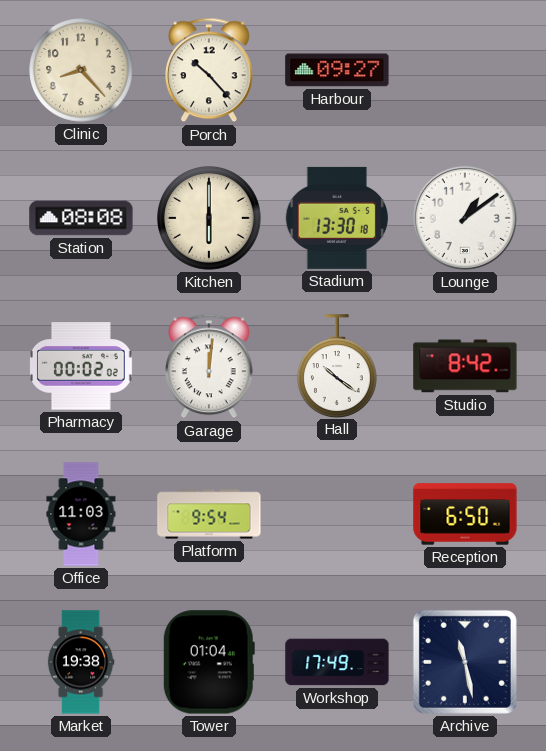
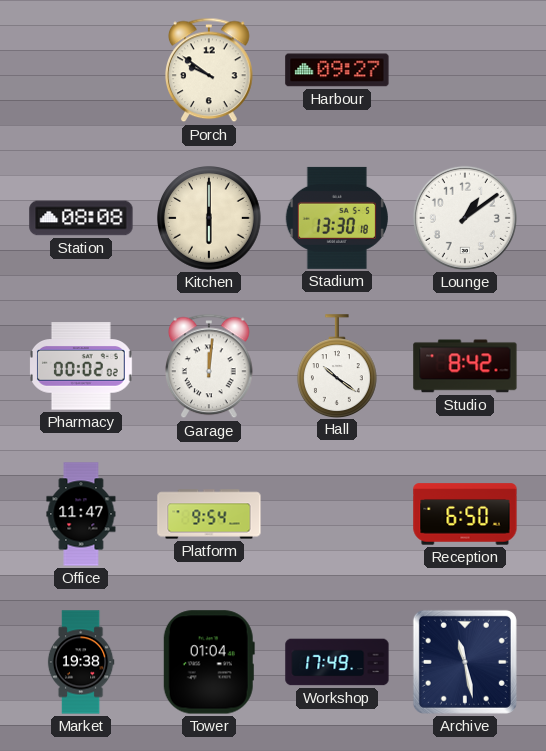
Clinic: 8:23 -> none
Porch: 10:23 -> 9:51
Office: 11:03 -> 11:47
